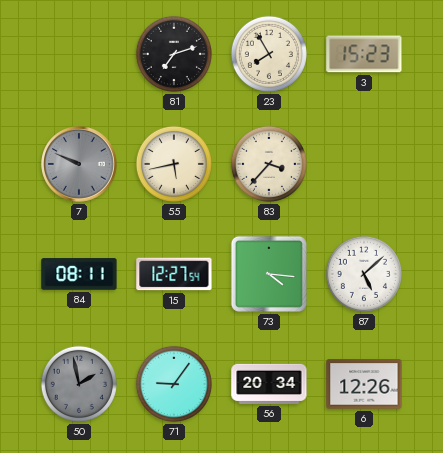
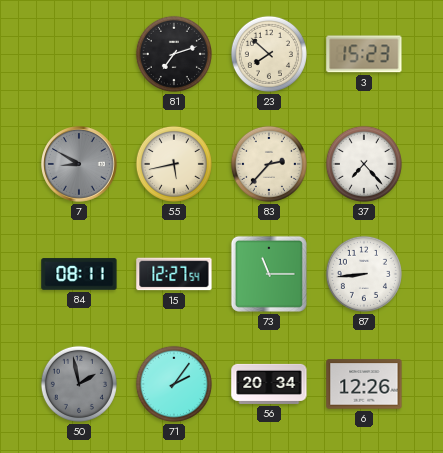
23: 7:55 -> 7:52
7: 9:49 -> 8:50
83: 3:37 -> 2:37
37: none -> 7:23
73: 4:16 -> 11:15
87: 5:08 -> 8:44
71: 9:06 -> 2:06
